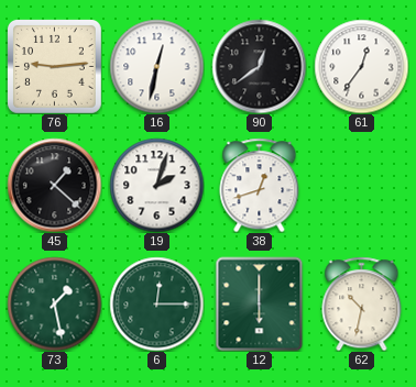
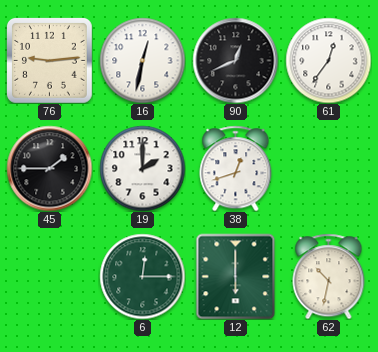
90: 12:39 -> 12:41
45: 1:22 -> 1:45
19: 2:03 -> 2:00
73: 1:28 -> none
